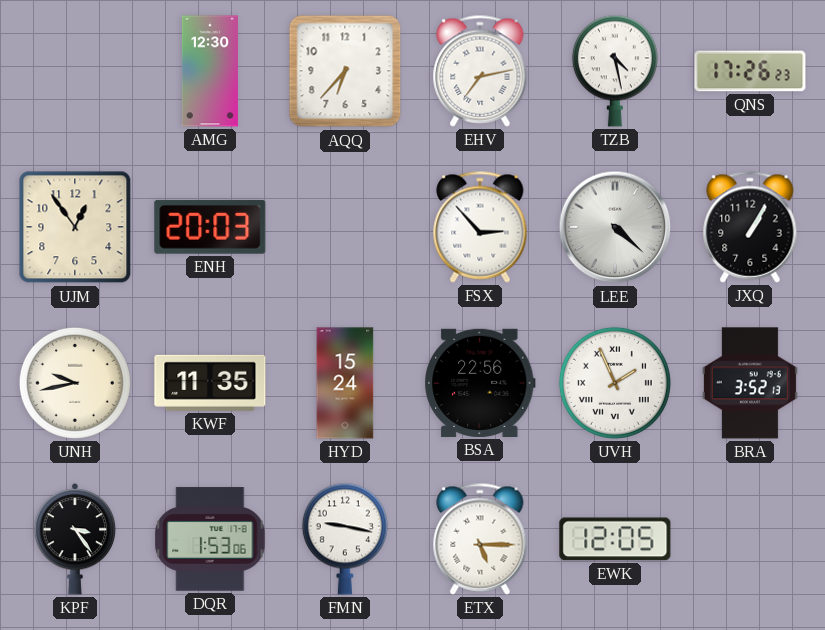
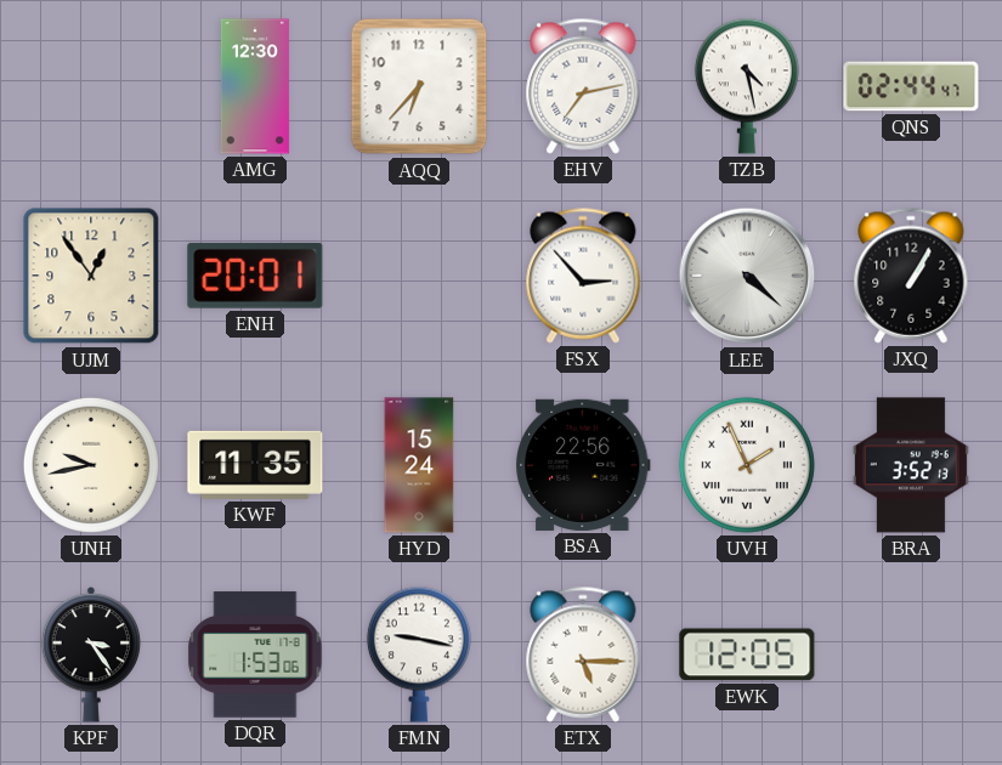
QNS: 17:26 -> 02:44
ENH: 20:03 -> 20:01
